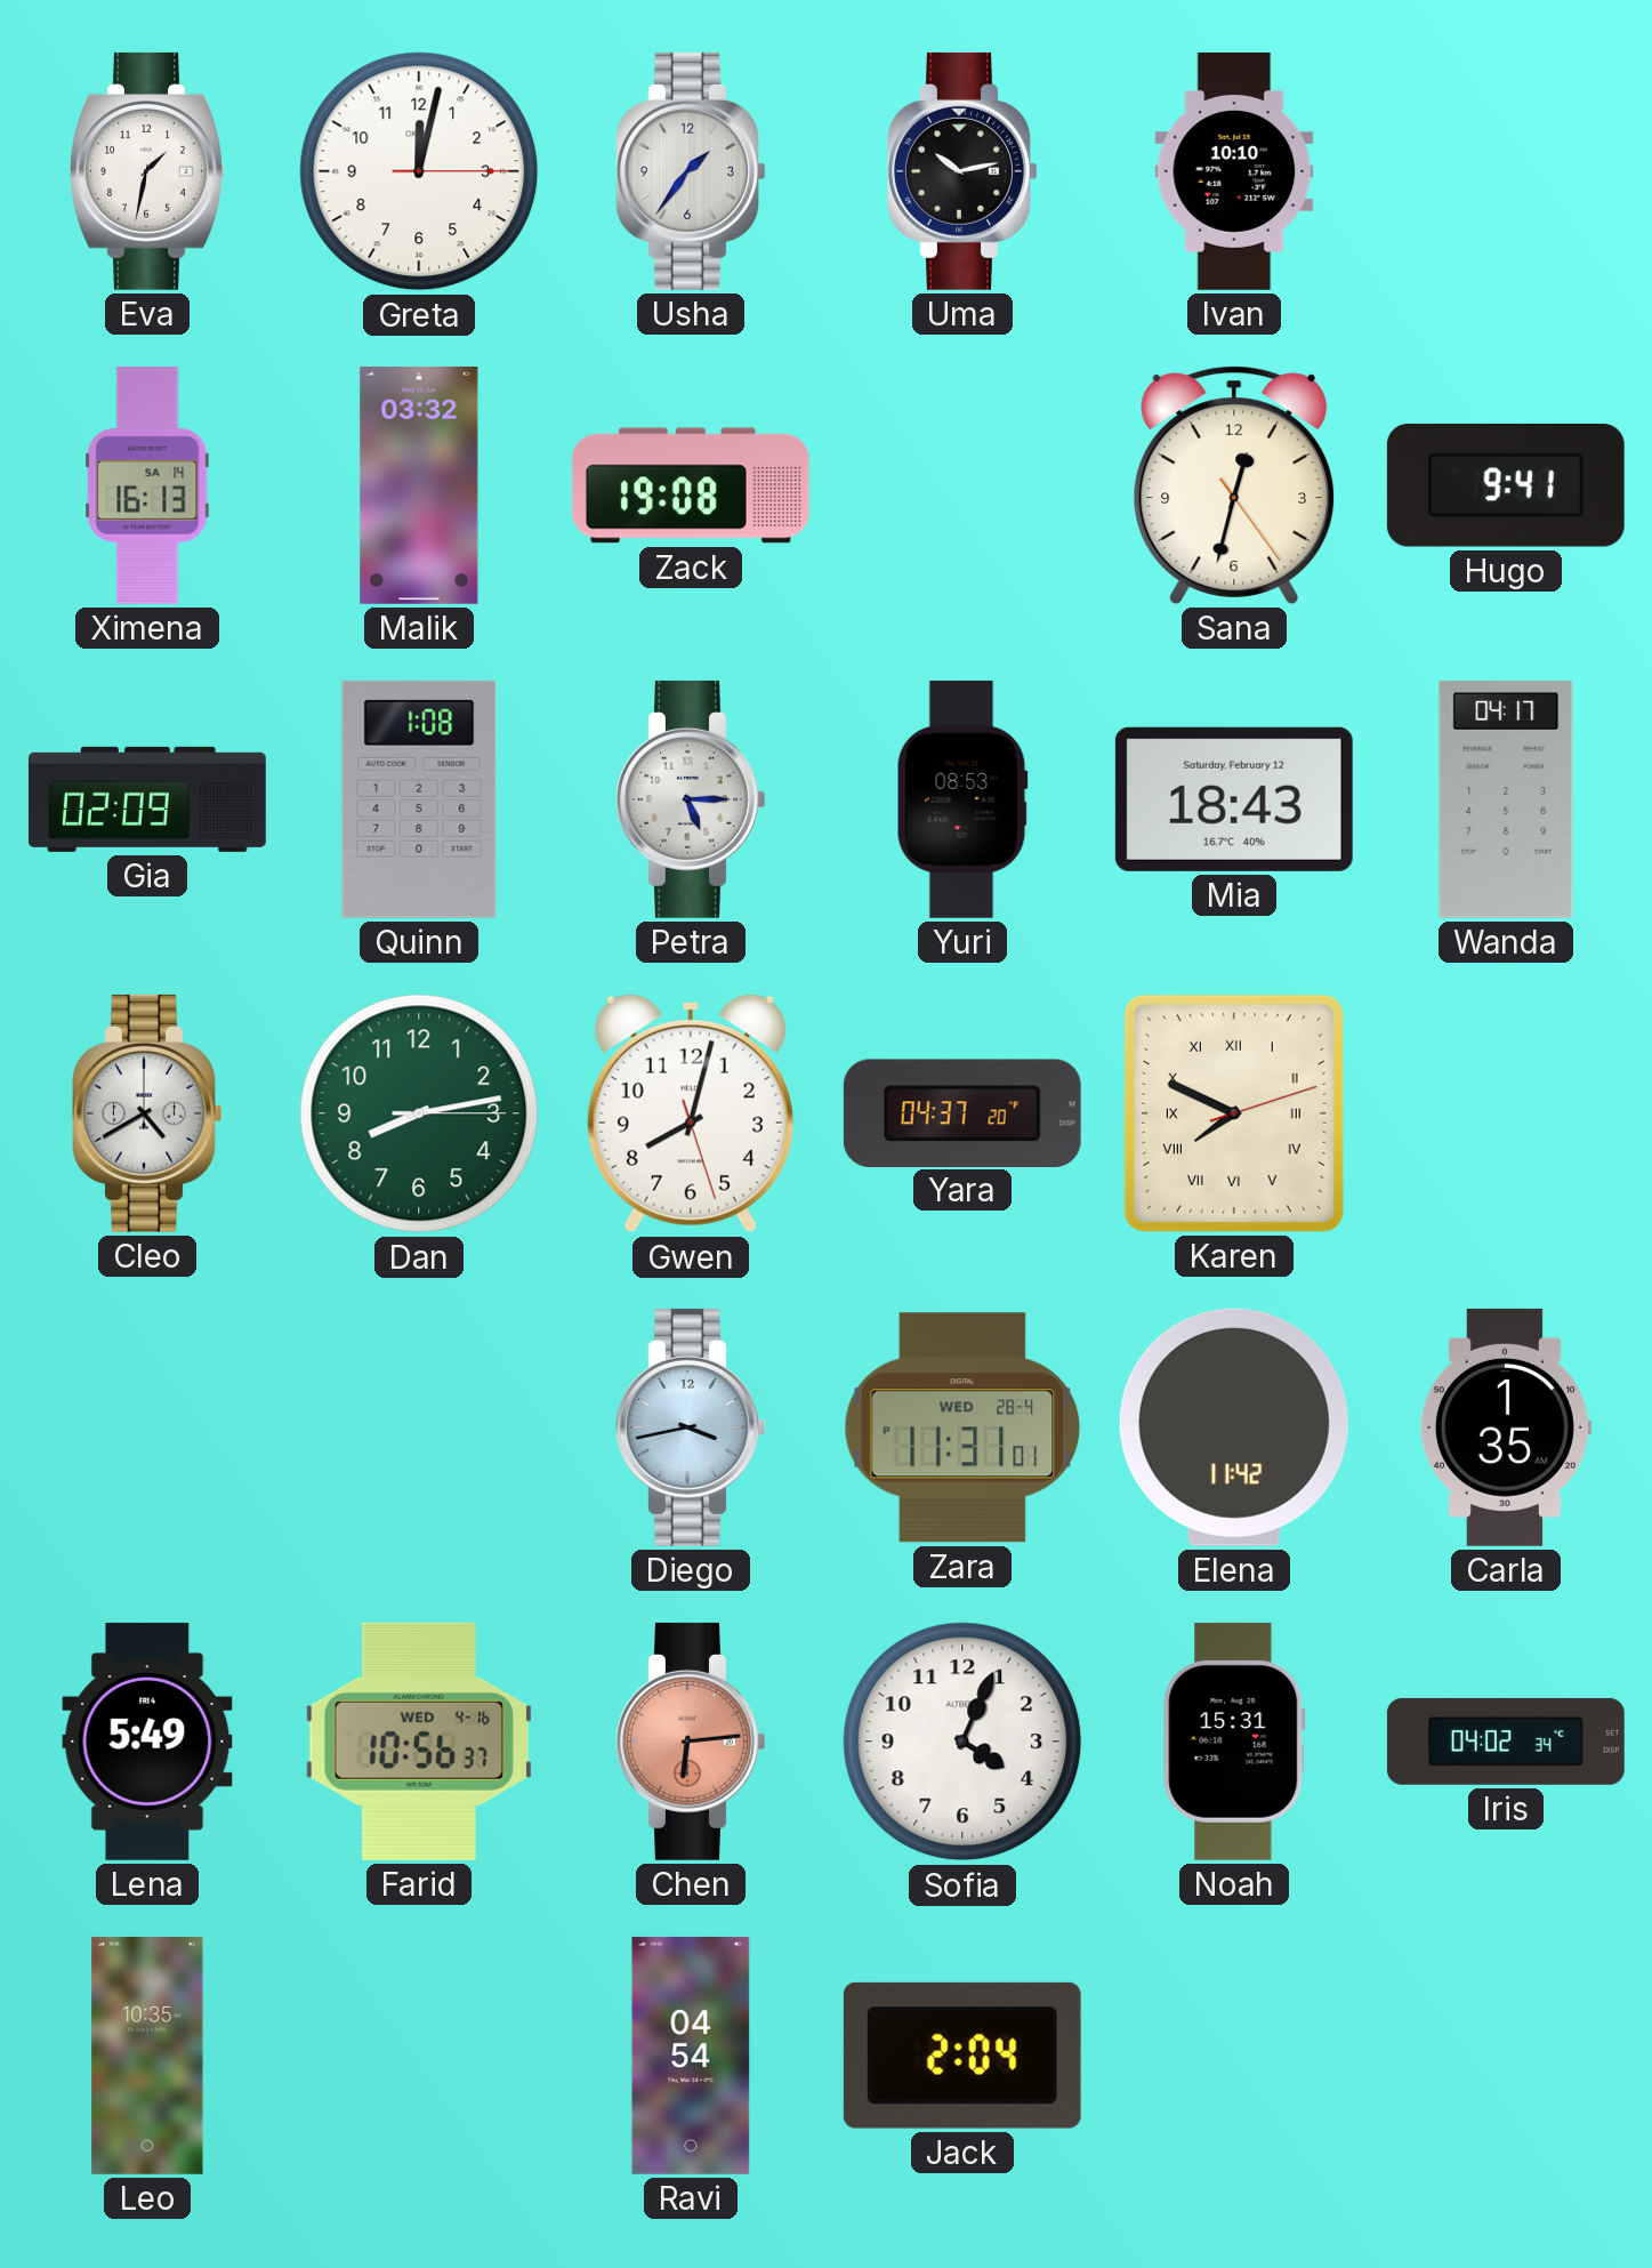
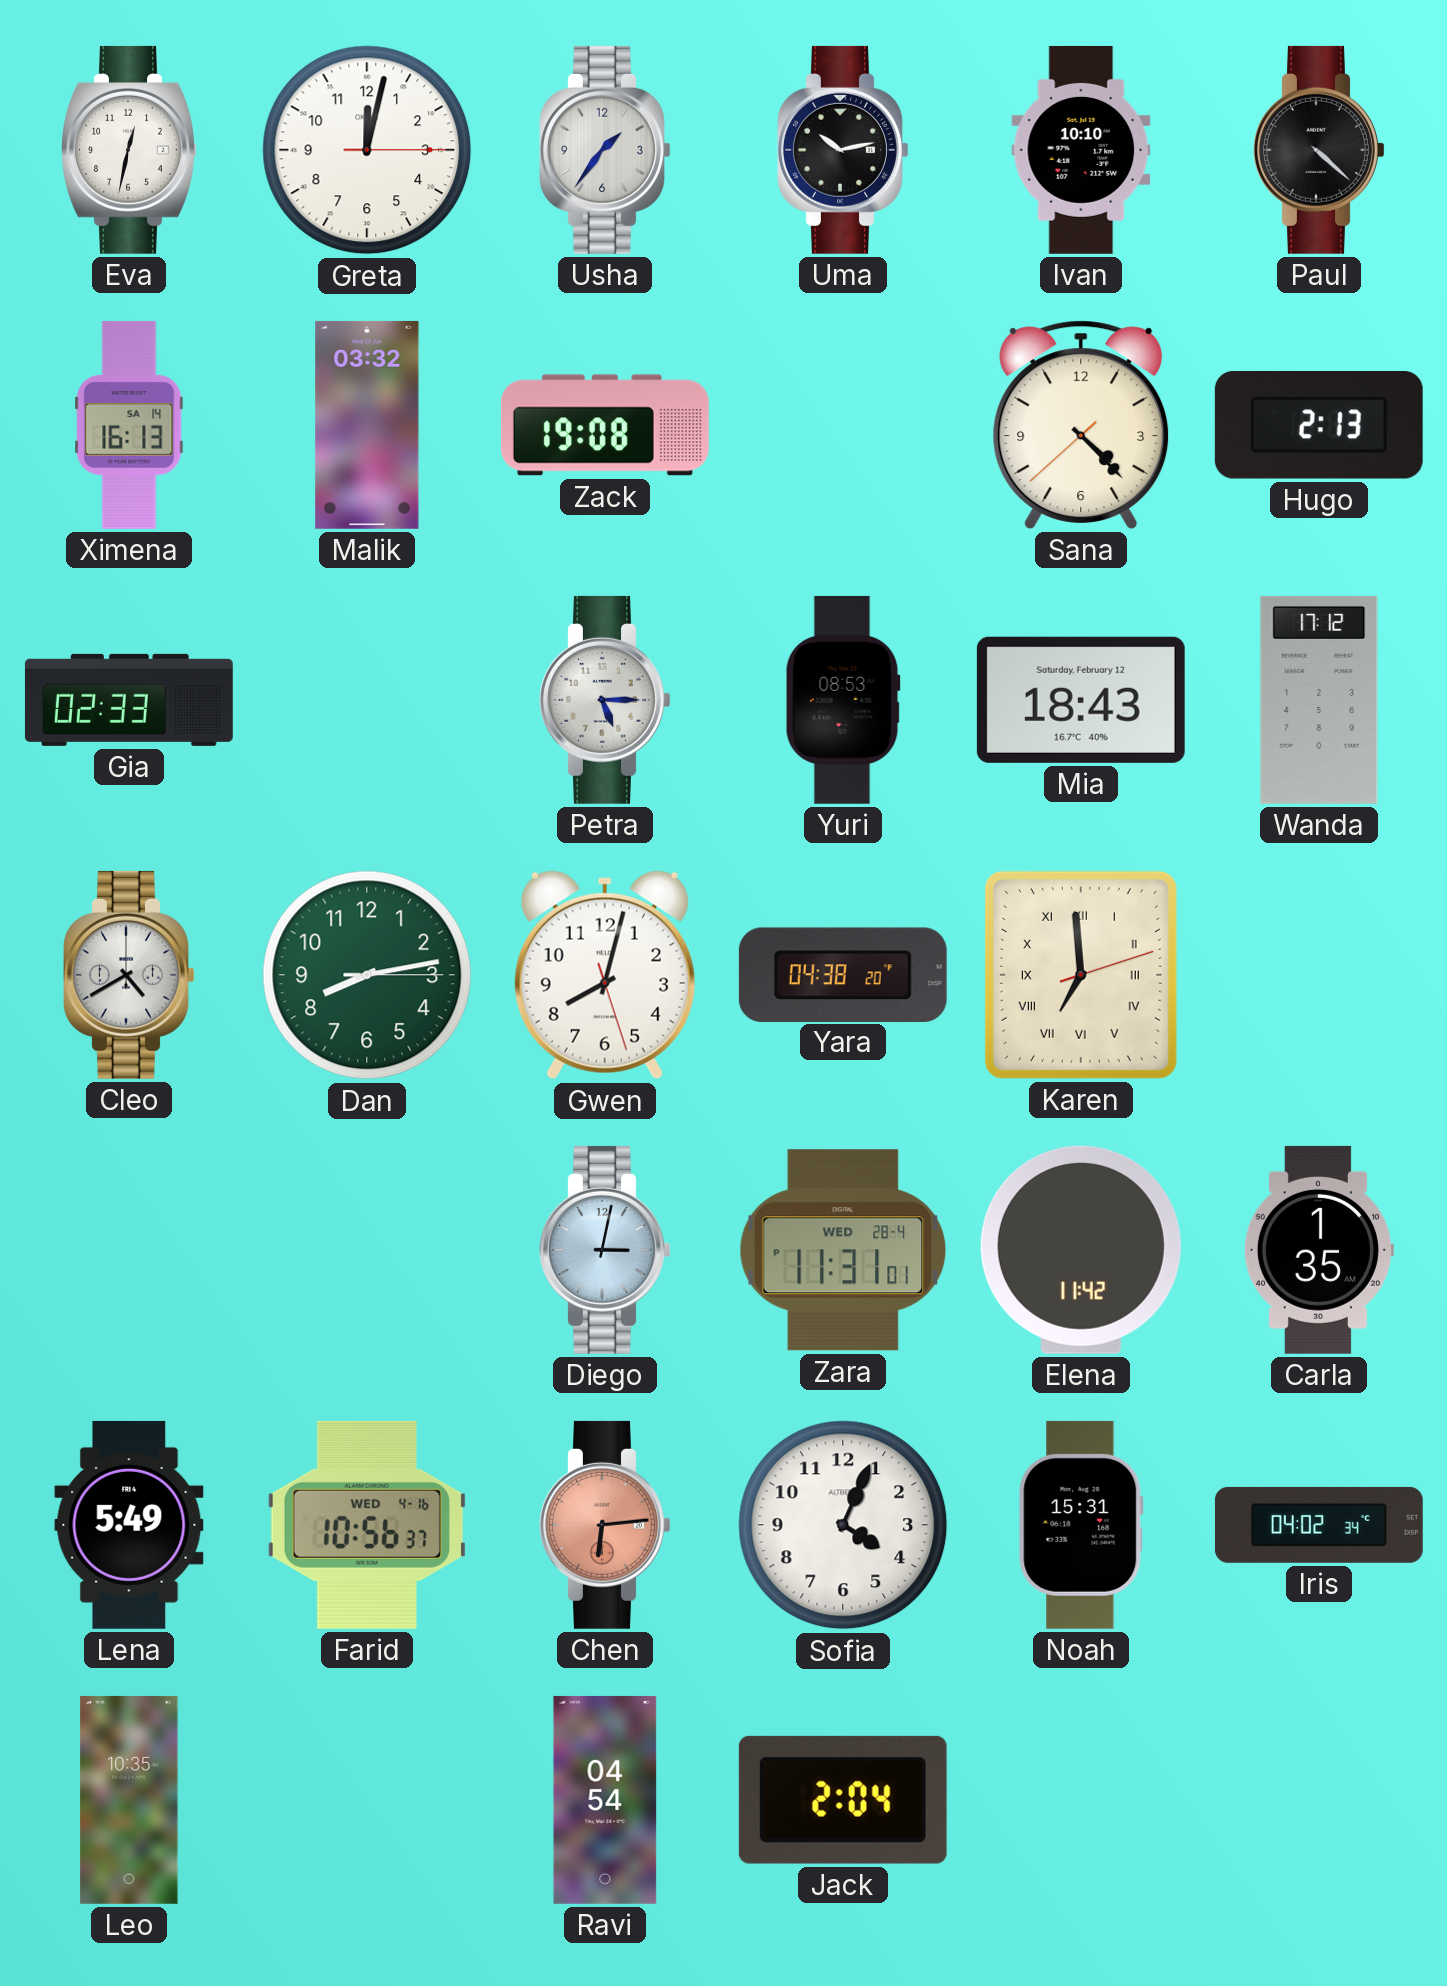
Eva: 1:32 -> 12:32
Paul: none -> 4:22
Sana: 12:32 -> 4:22
Hugo: 9:41 -> 2:13
Gia: 02:09 -> 02:33
Quinn: 1:08 -> none
Wanda: 04:17 -> 17:12
Yara: 04:37 -> 04:38
Karen: 7:49 -> 6:59
Diego: 3:43 -> 3:02
